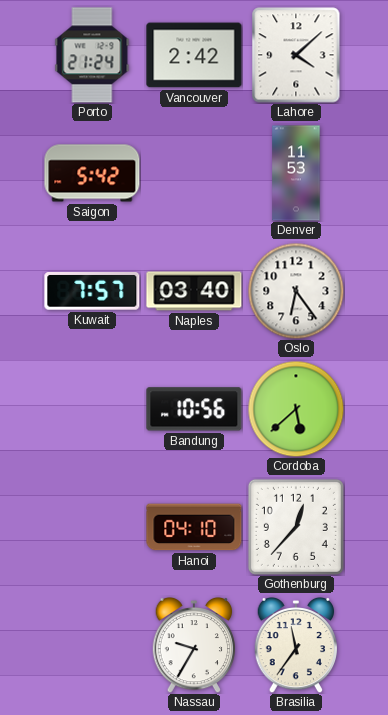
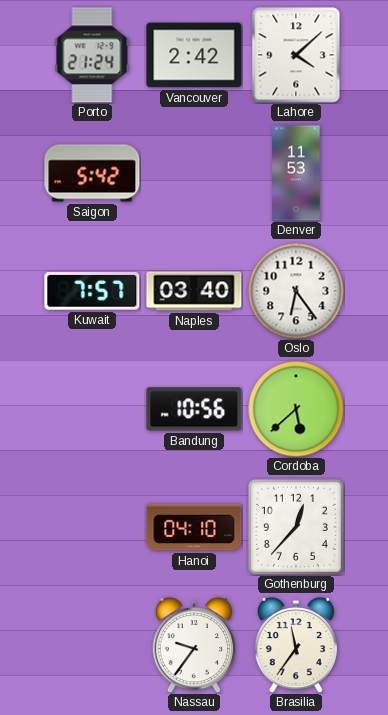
Nassau: 9:35 -> 9:36
